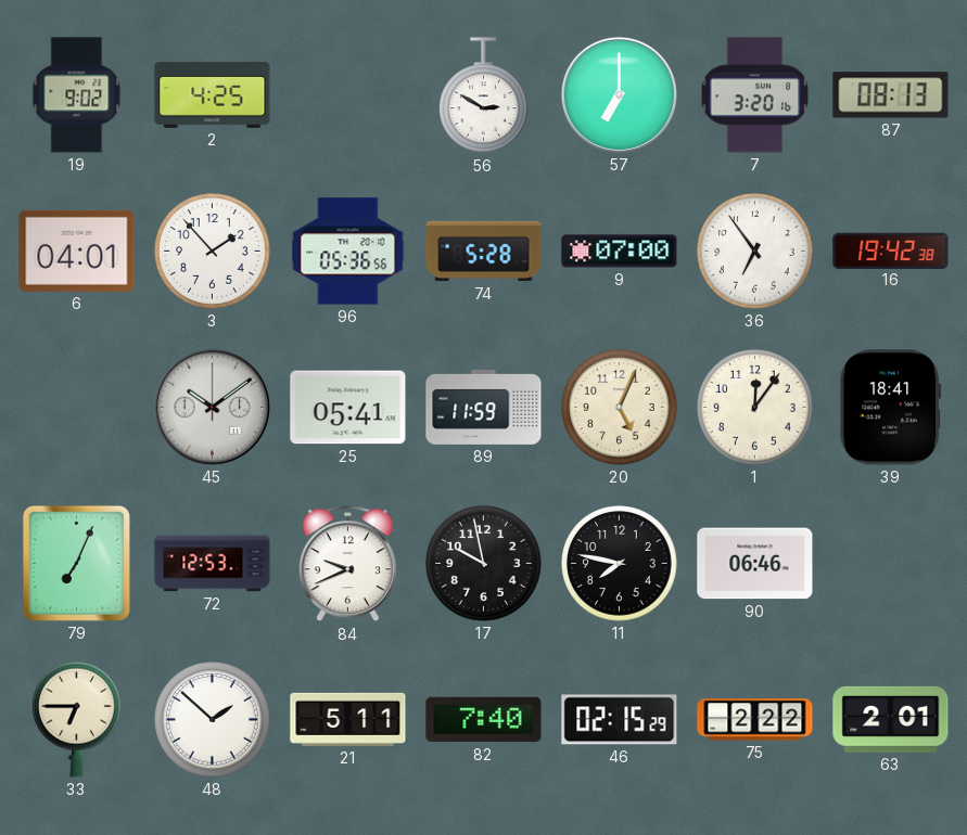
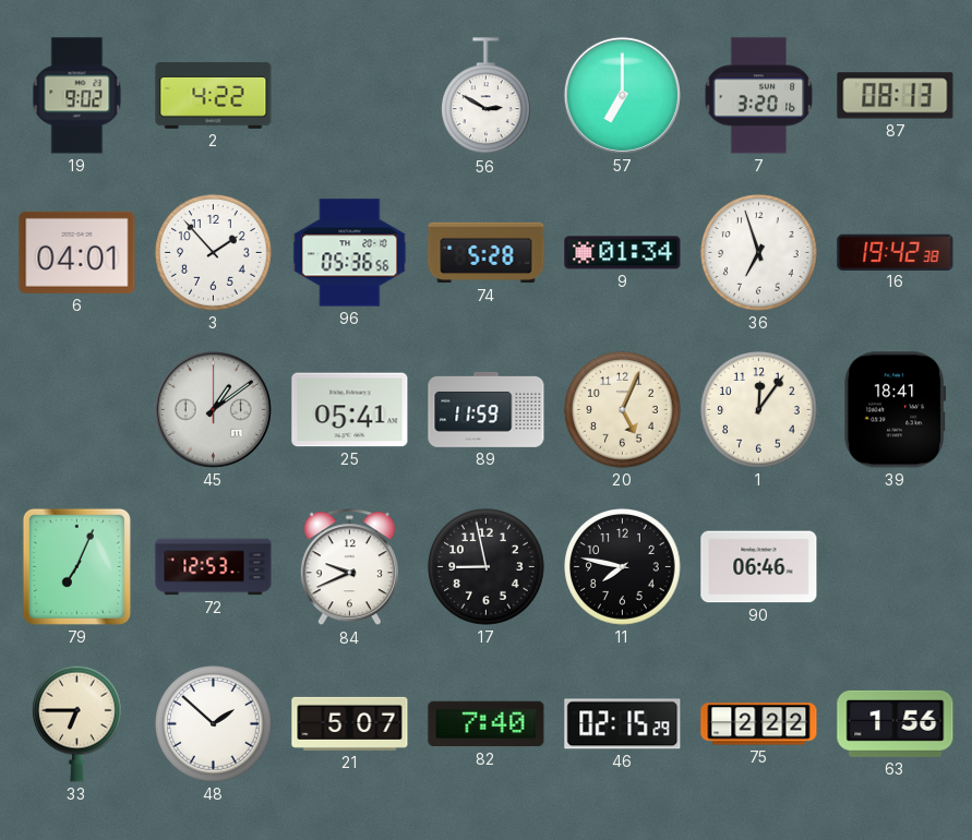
2: 4:25 -> 4:22
9: 07:00 -> 01:34
36: 6:54 -> 6:57
45: 10:09 -> 1:09
17: 9:58 -> 8:58
21: 5:11 -> 5:07
63: 2:01 -> 1:56
